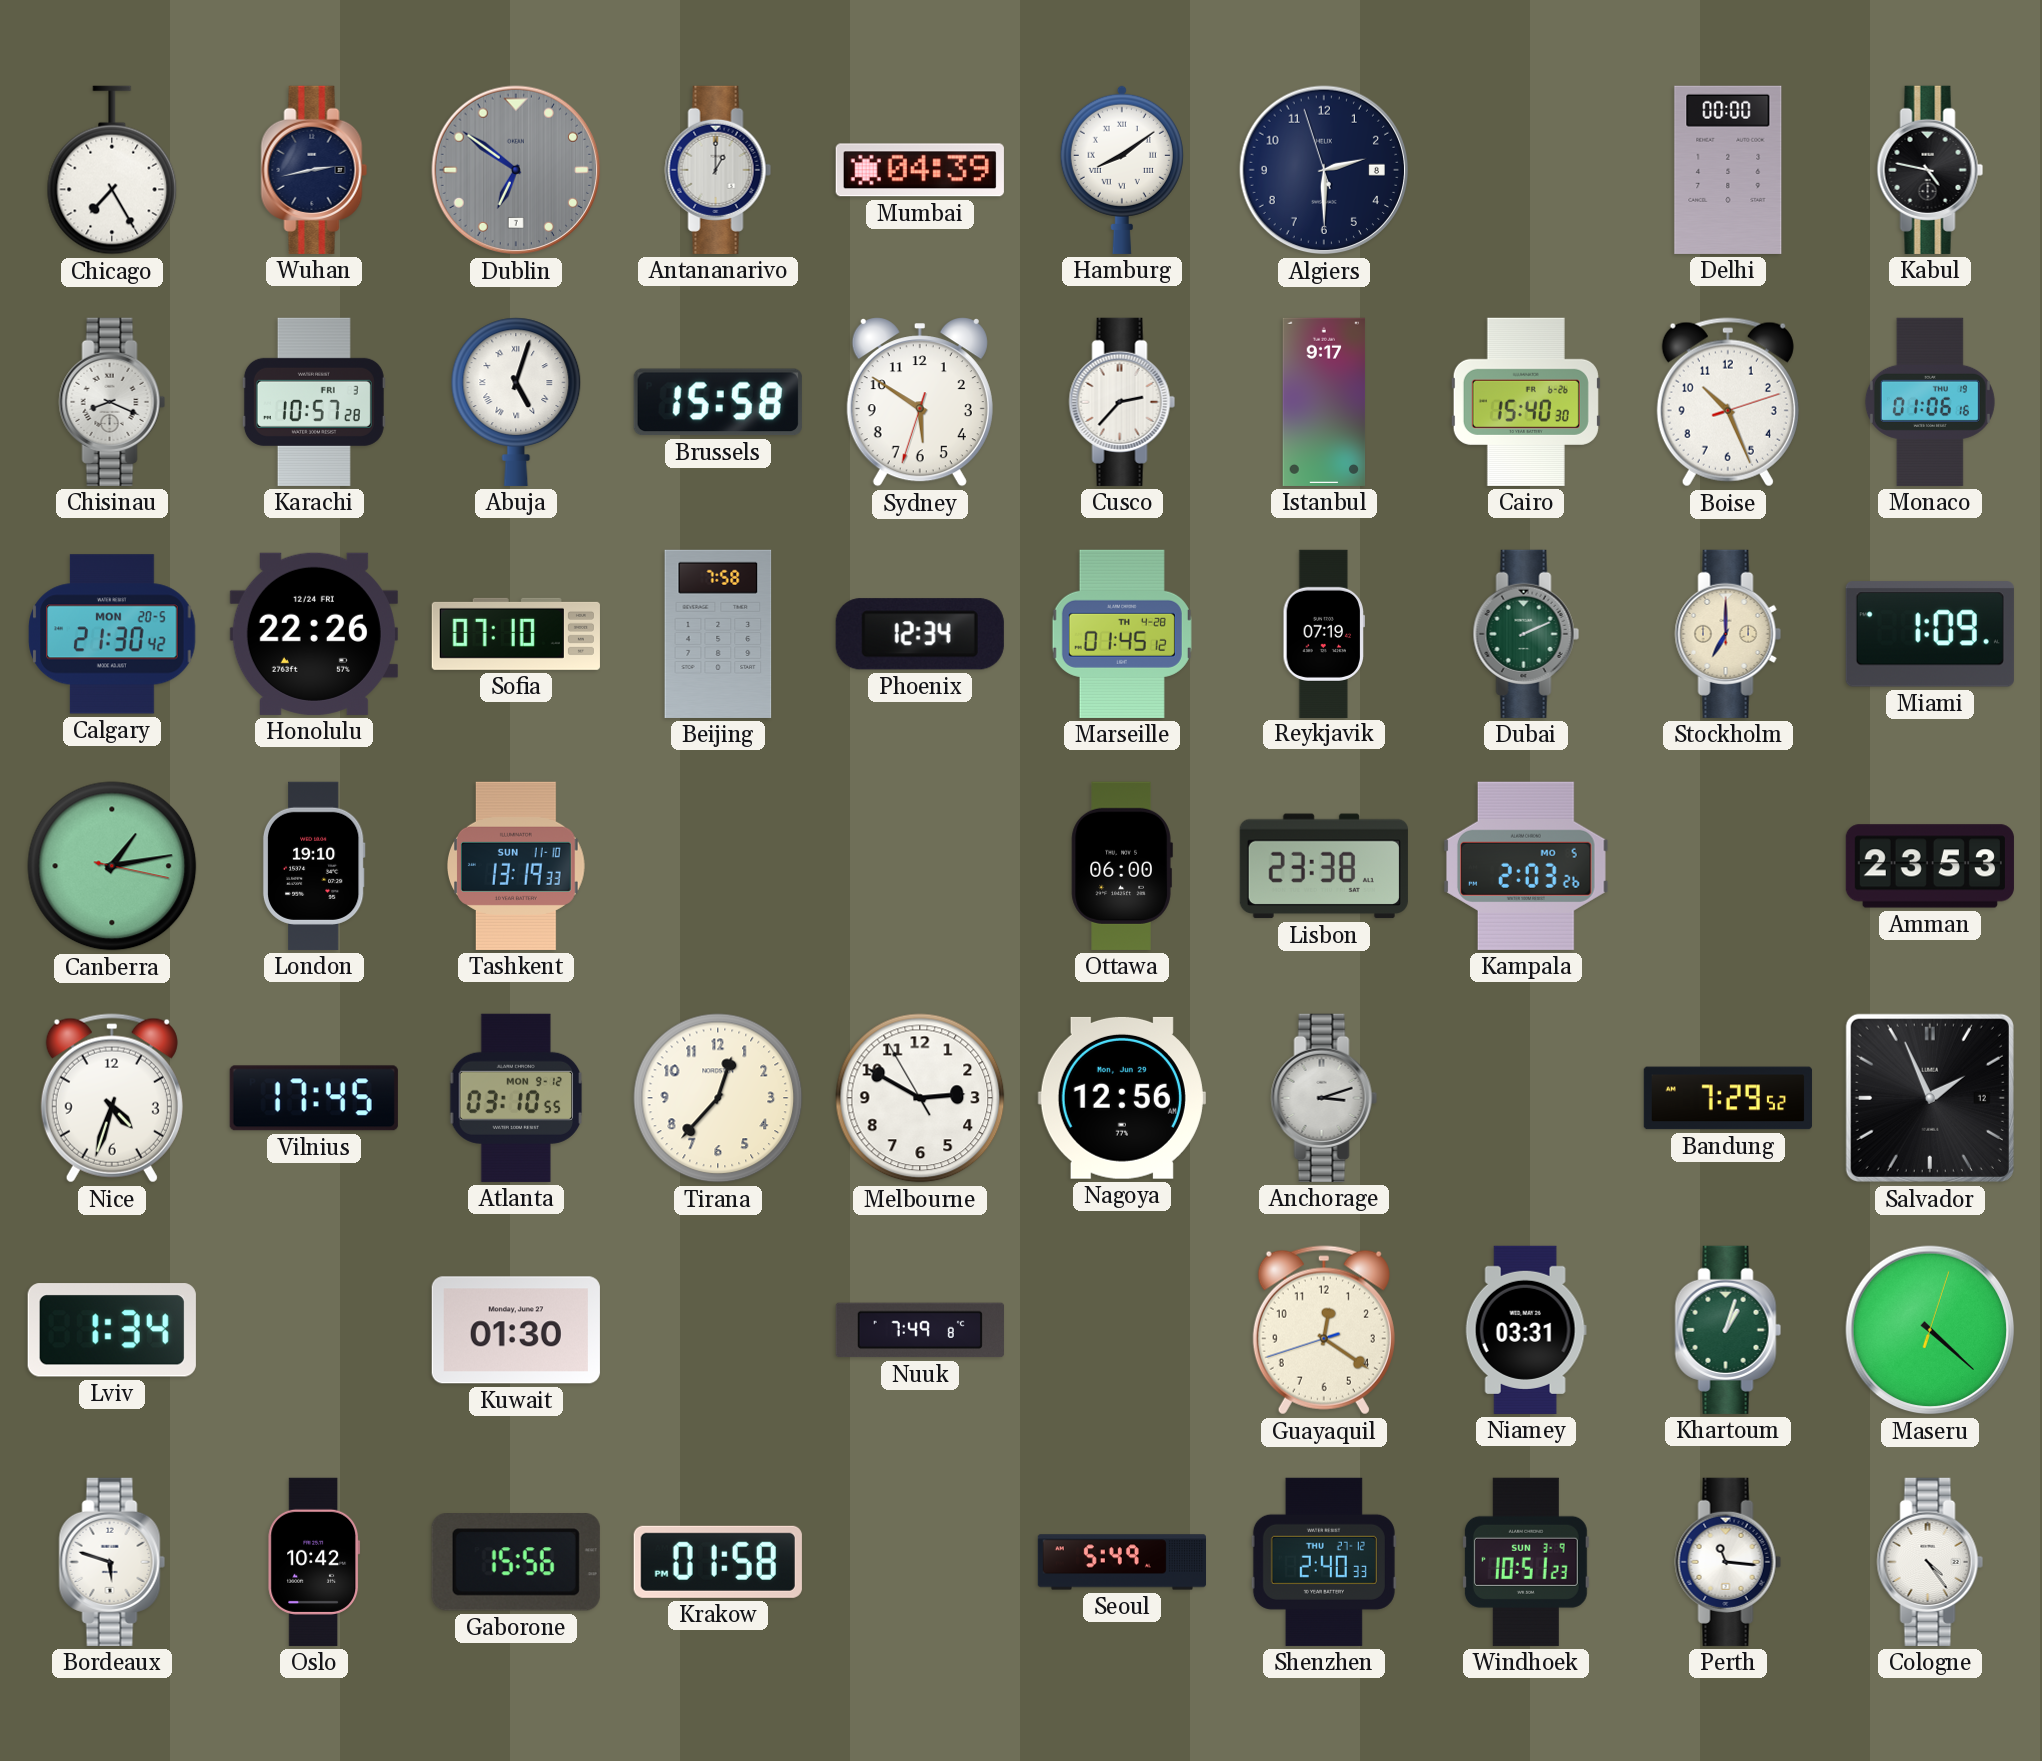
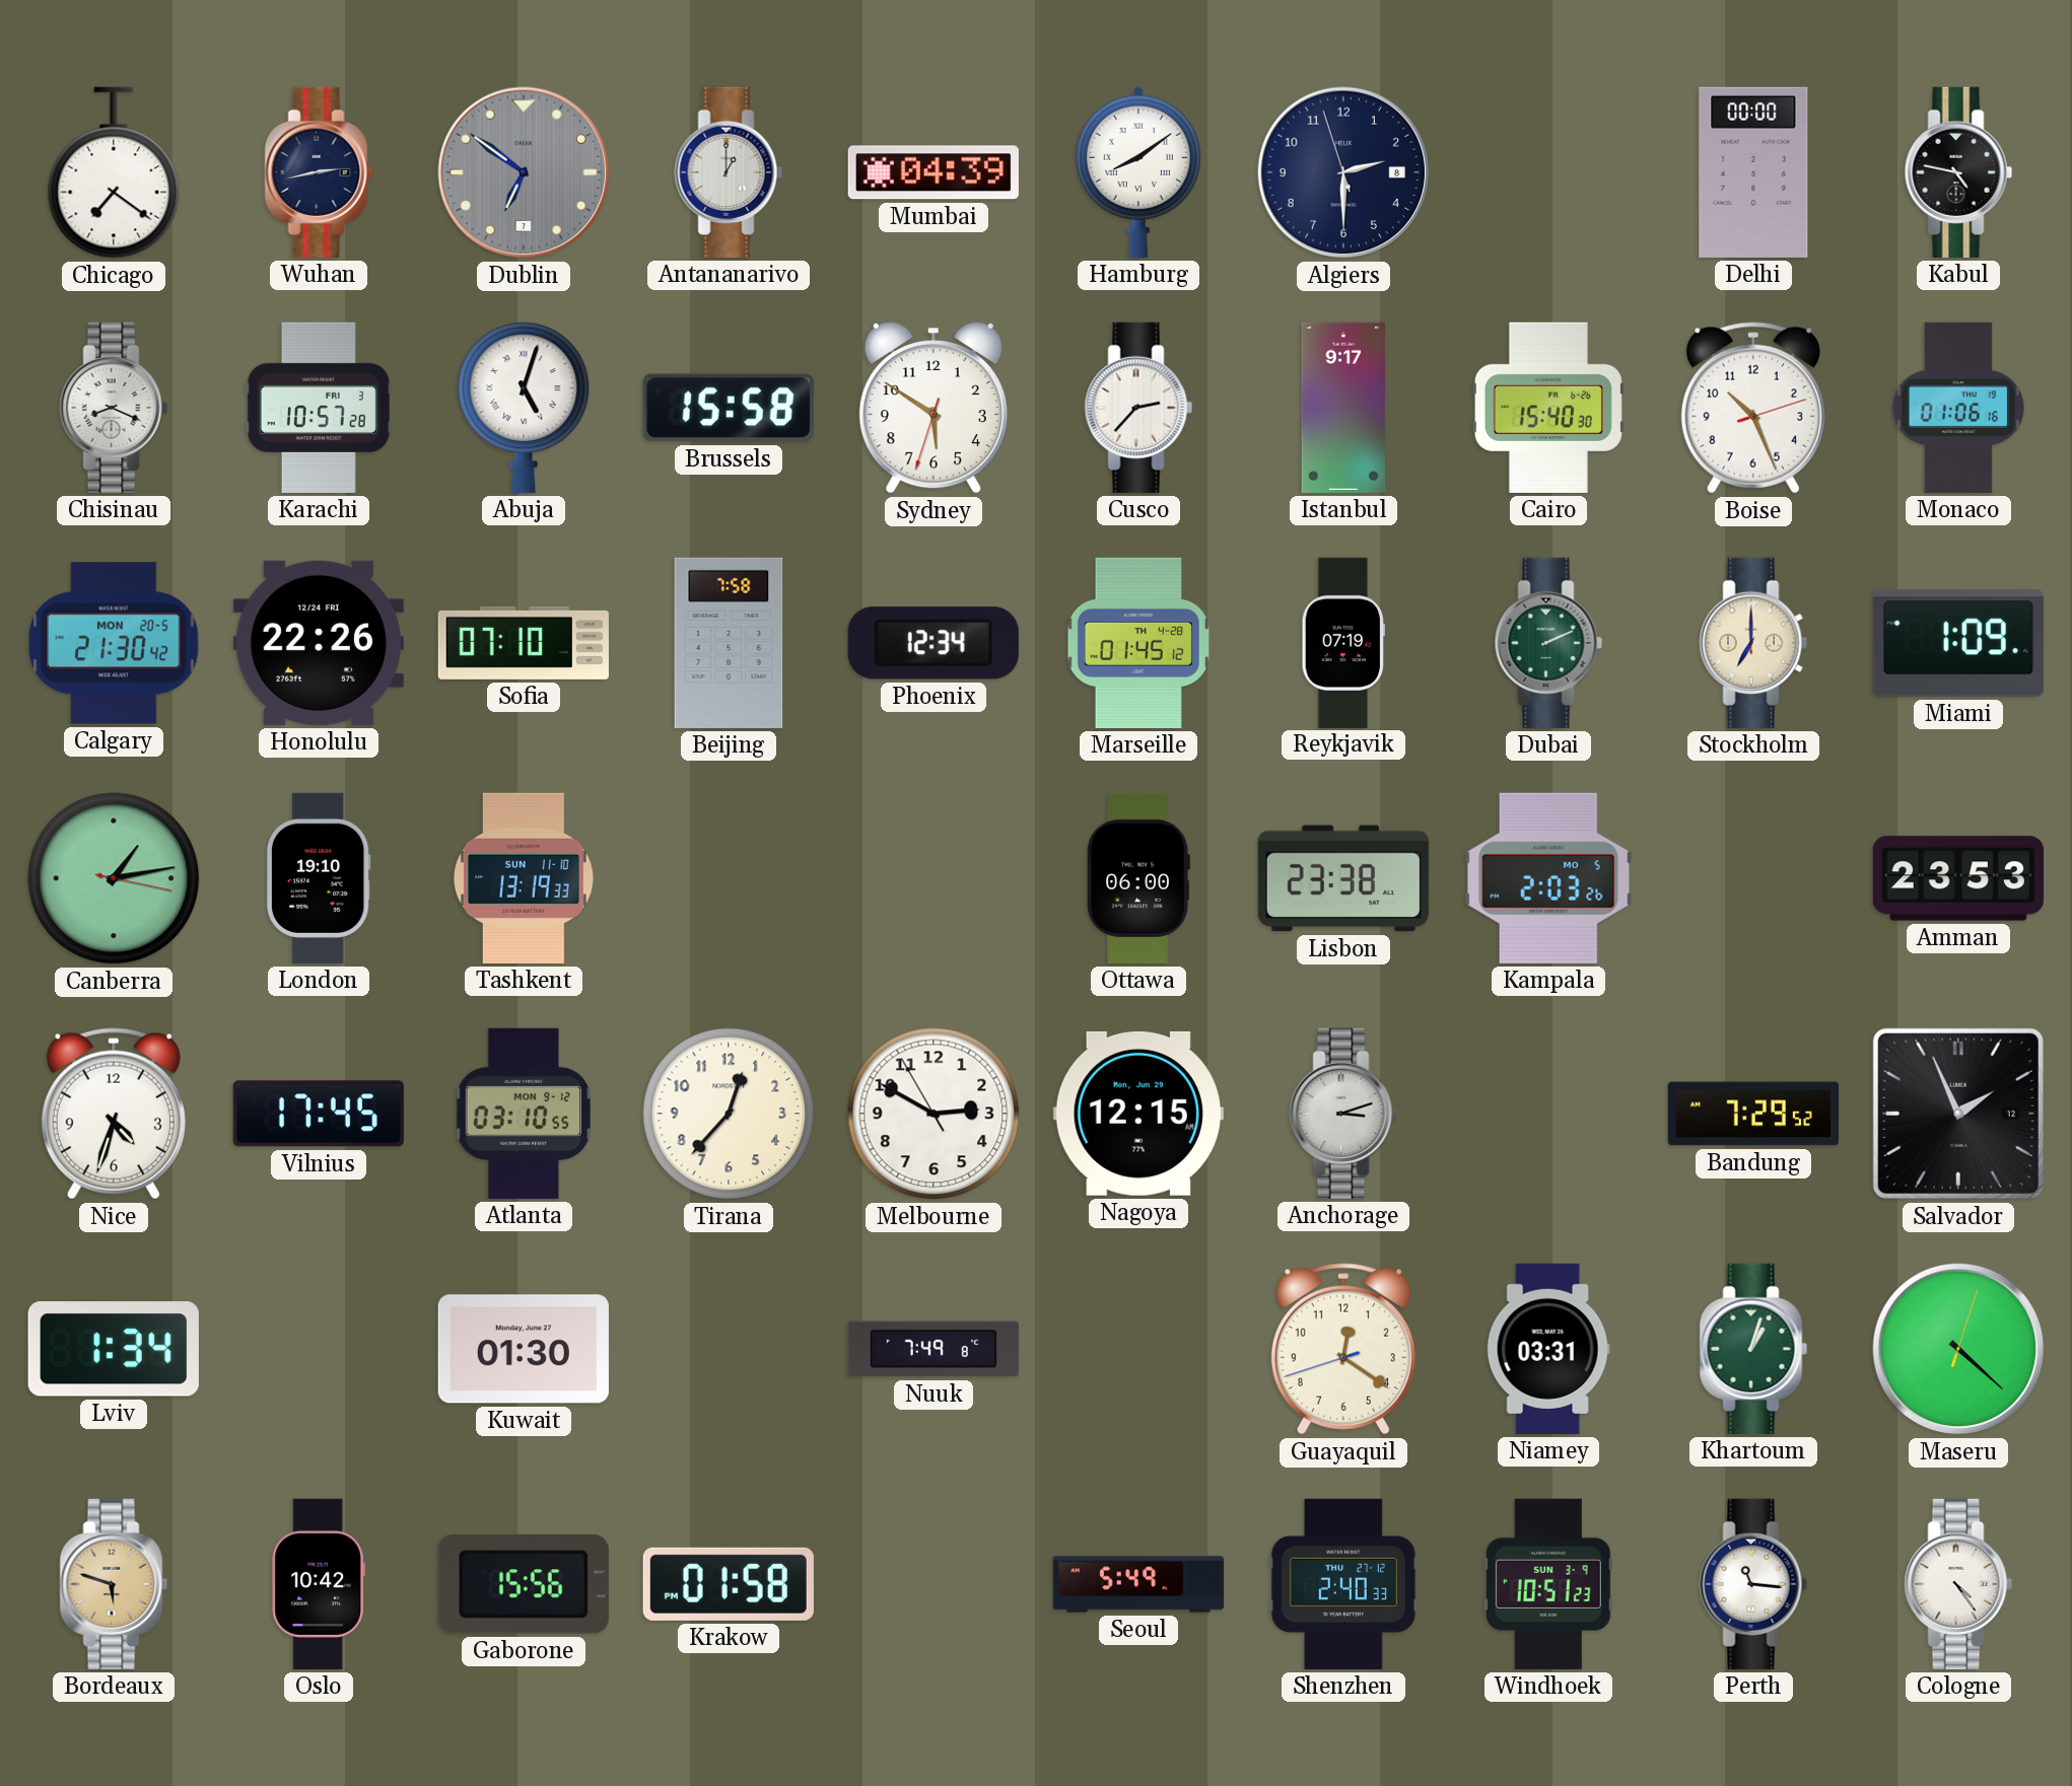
Chicago: 7:25 -> 7:21
Nagoya: 12:56 -> 12:15
Bordeaux dial: white -> champagne
